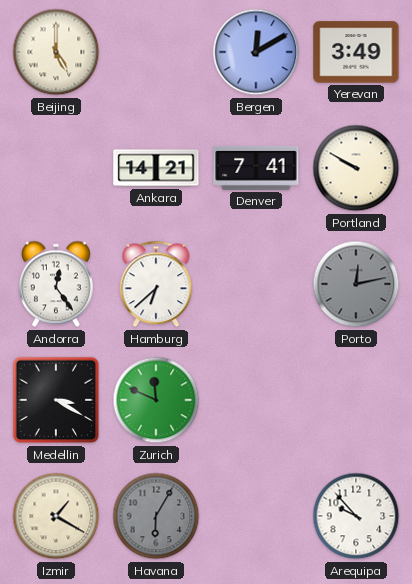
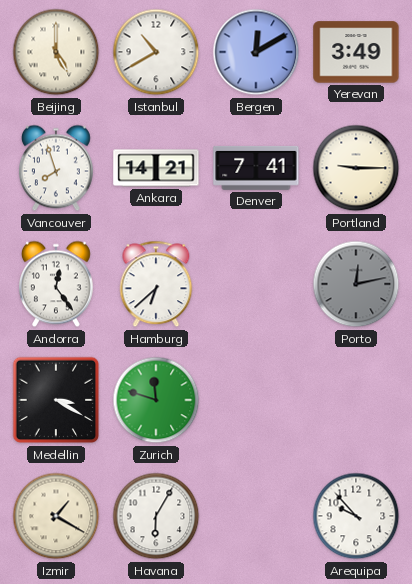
Istanbul: none -> 10:40
Vancouver: none -> 7:57
Portland: 9:50 -> 9:15
Zurich: 11:49 -> 11:48
Havana dial: grey -> white
